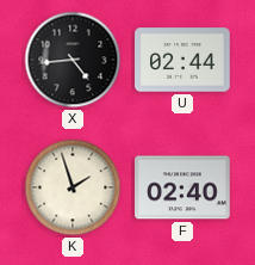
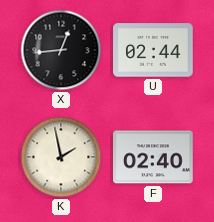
X: 4:44 -> 12:44
K: 1:57 -> 1:58
